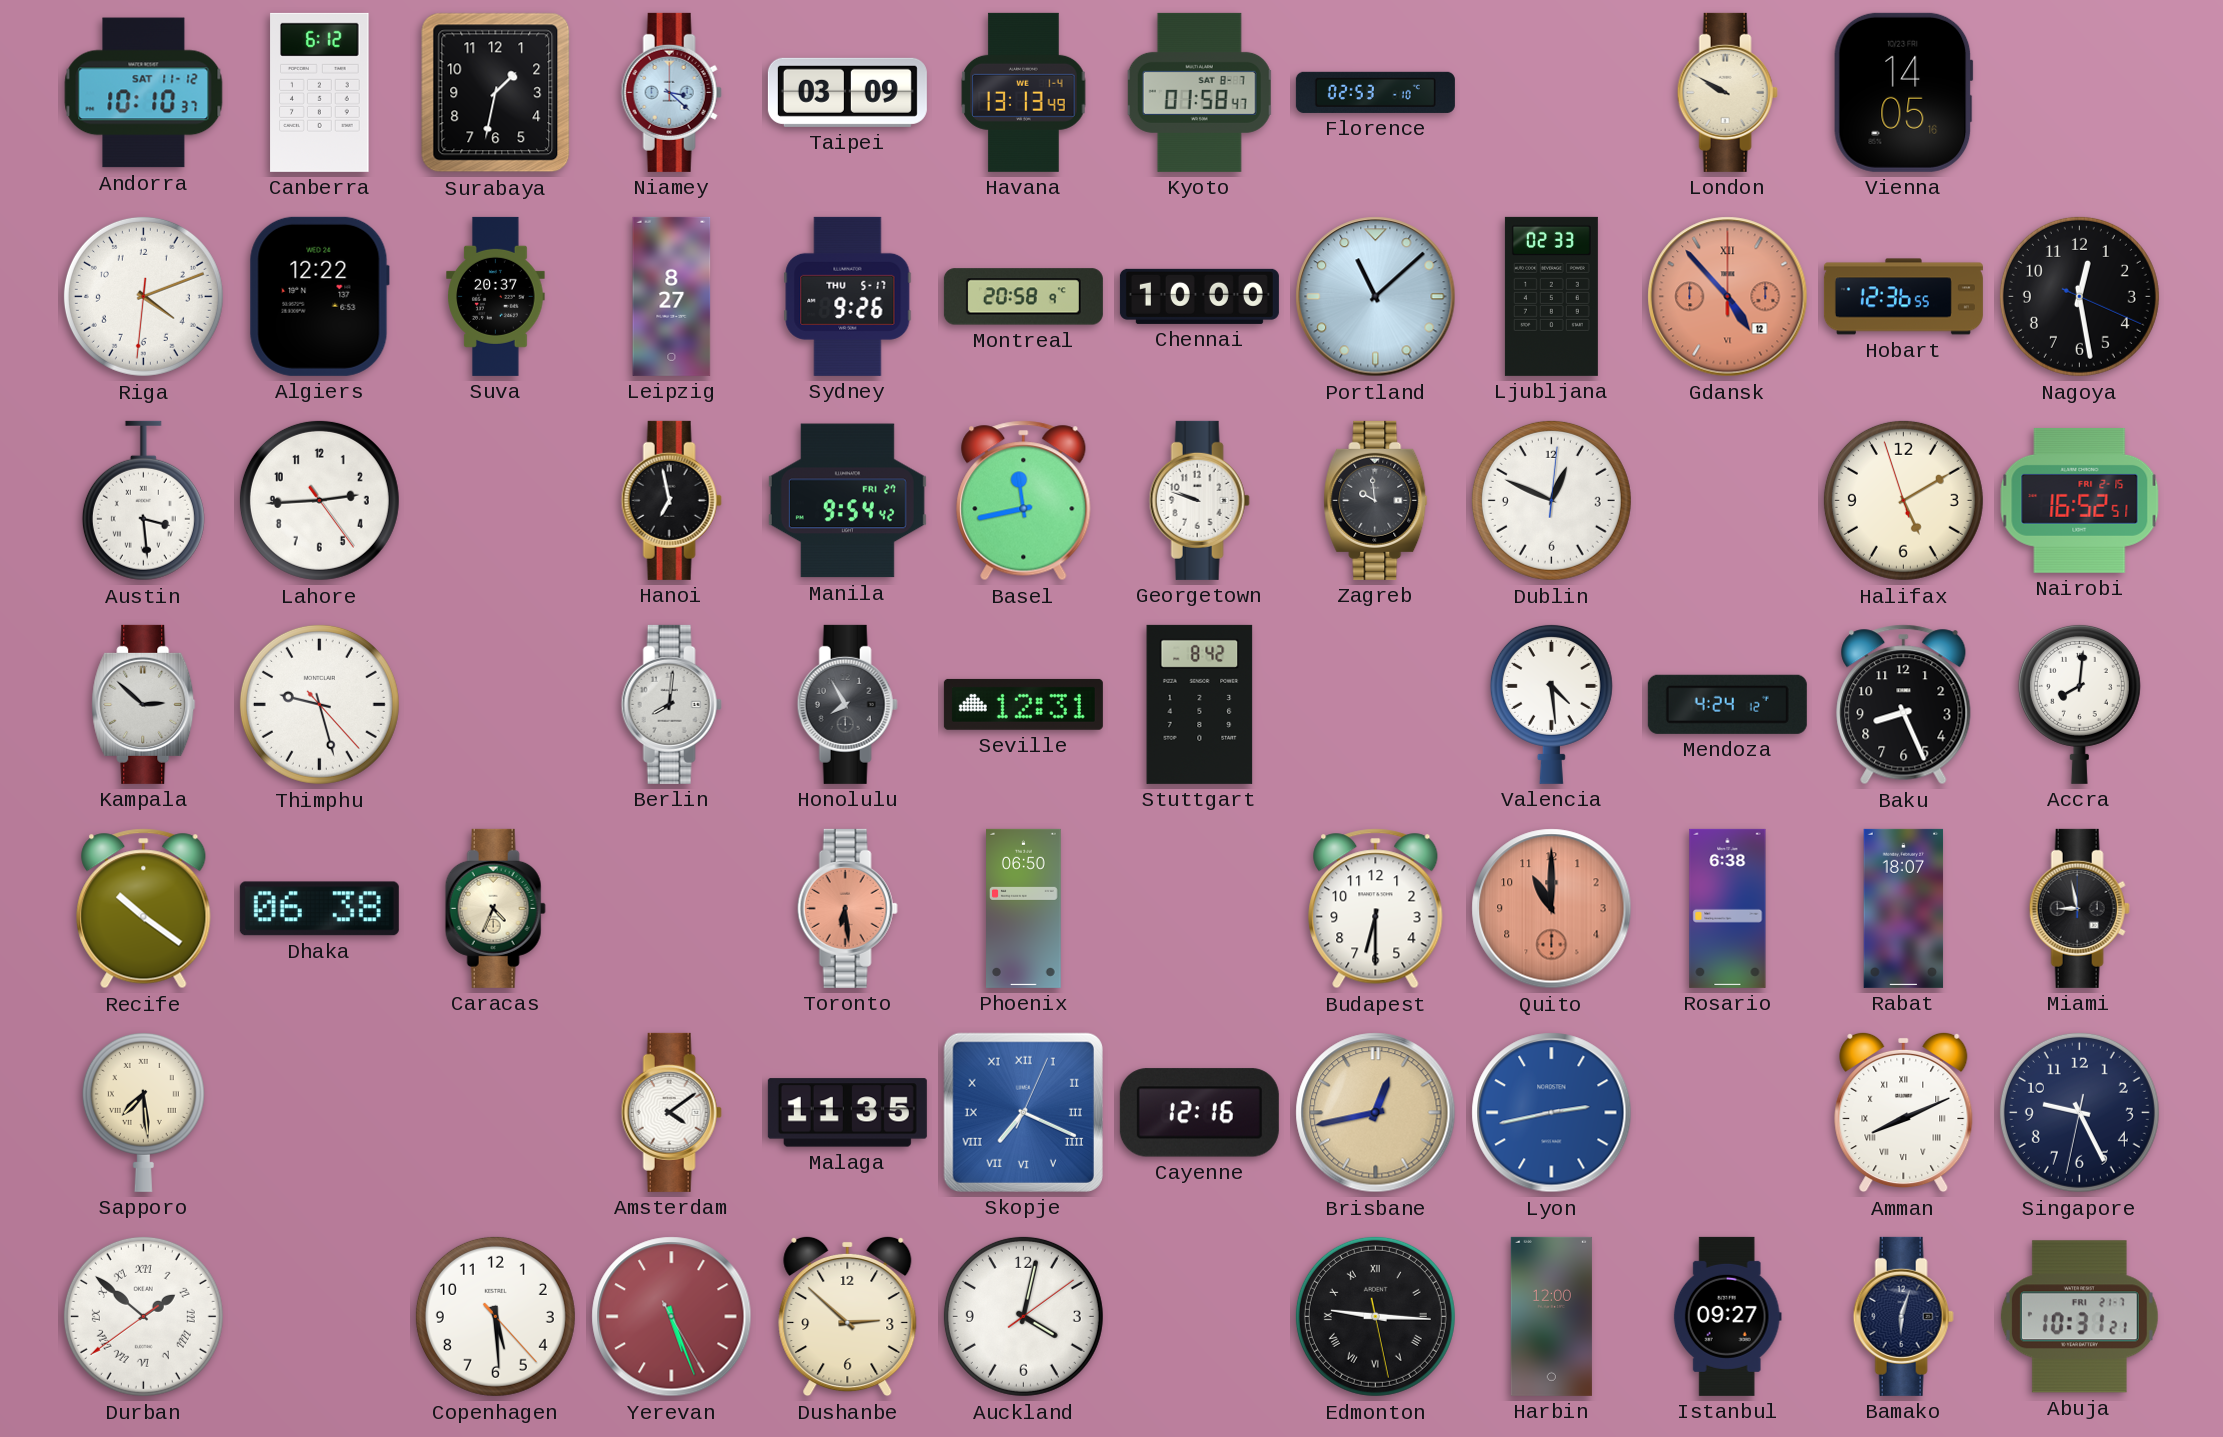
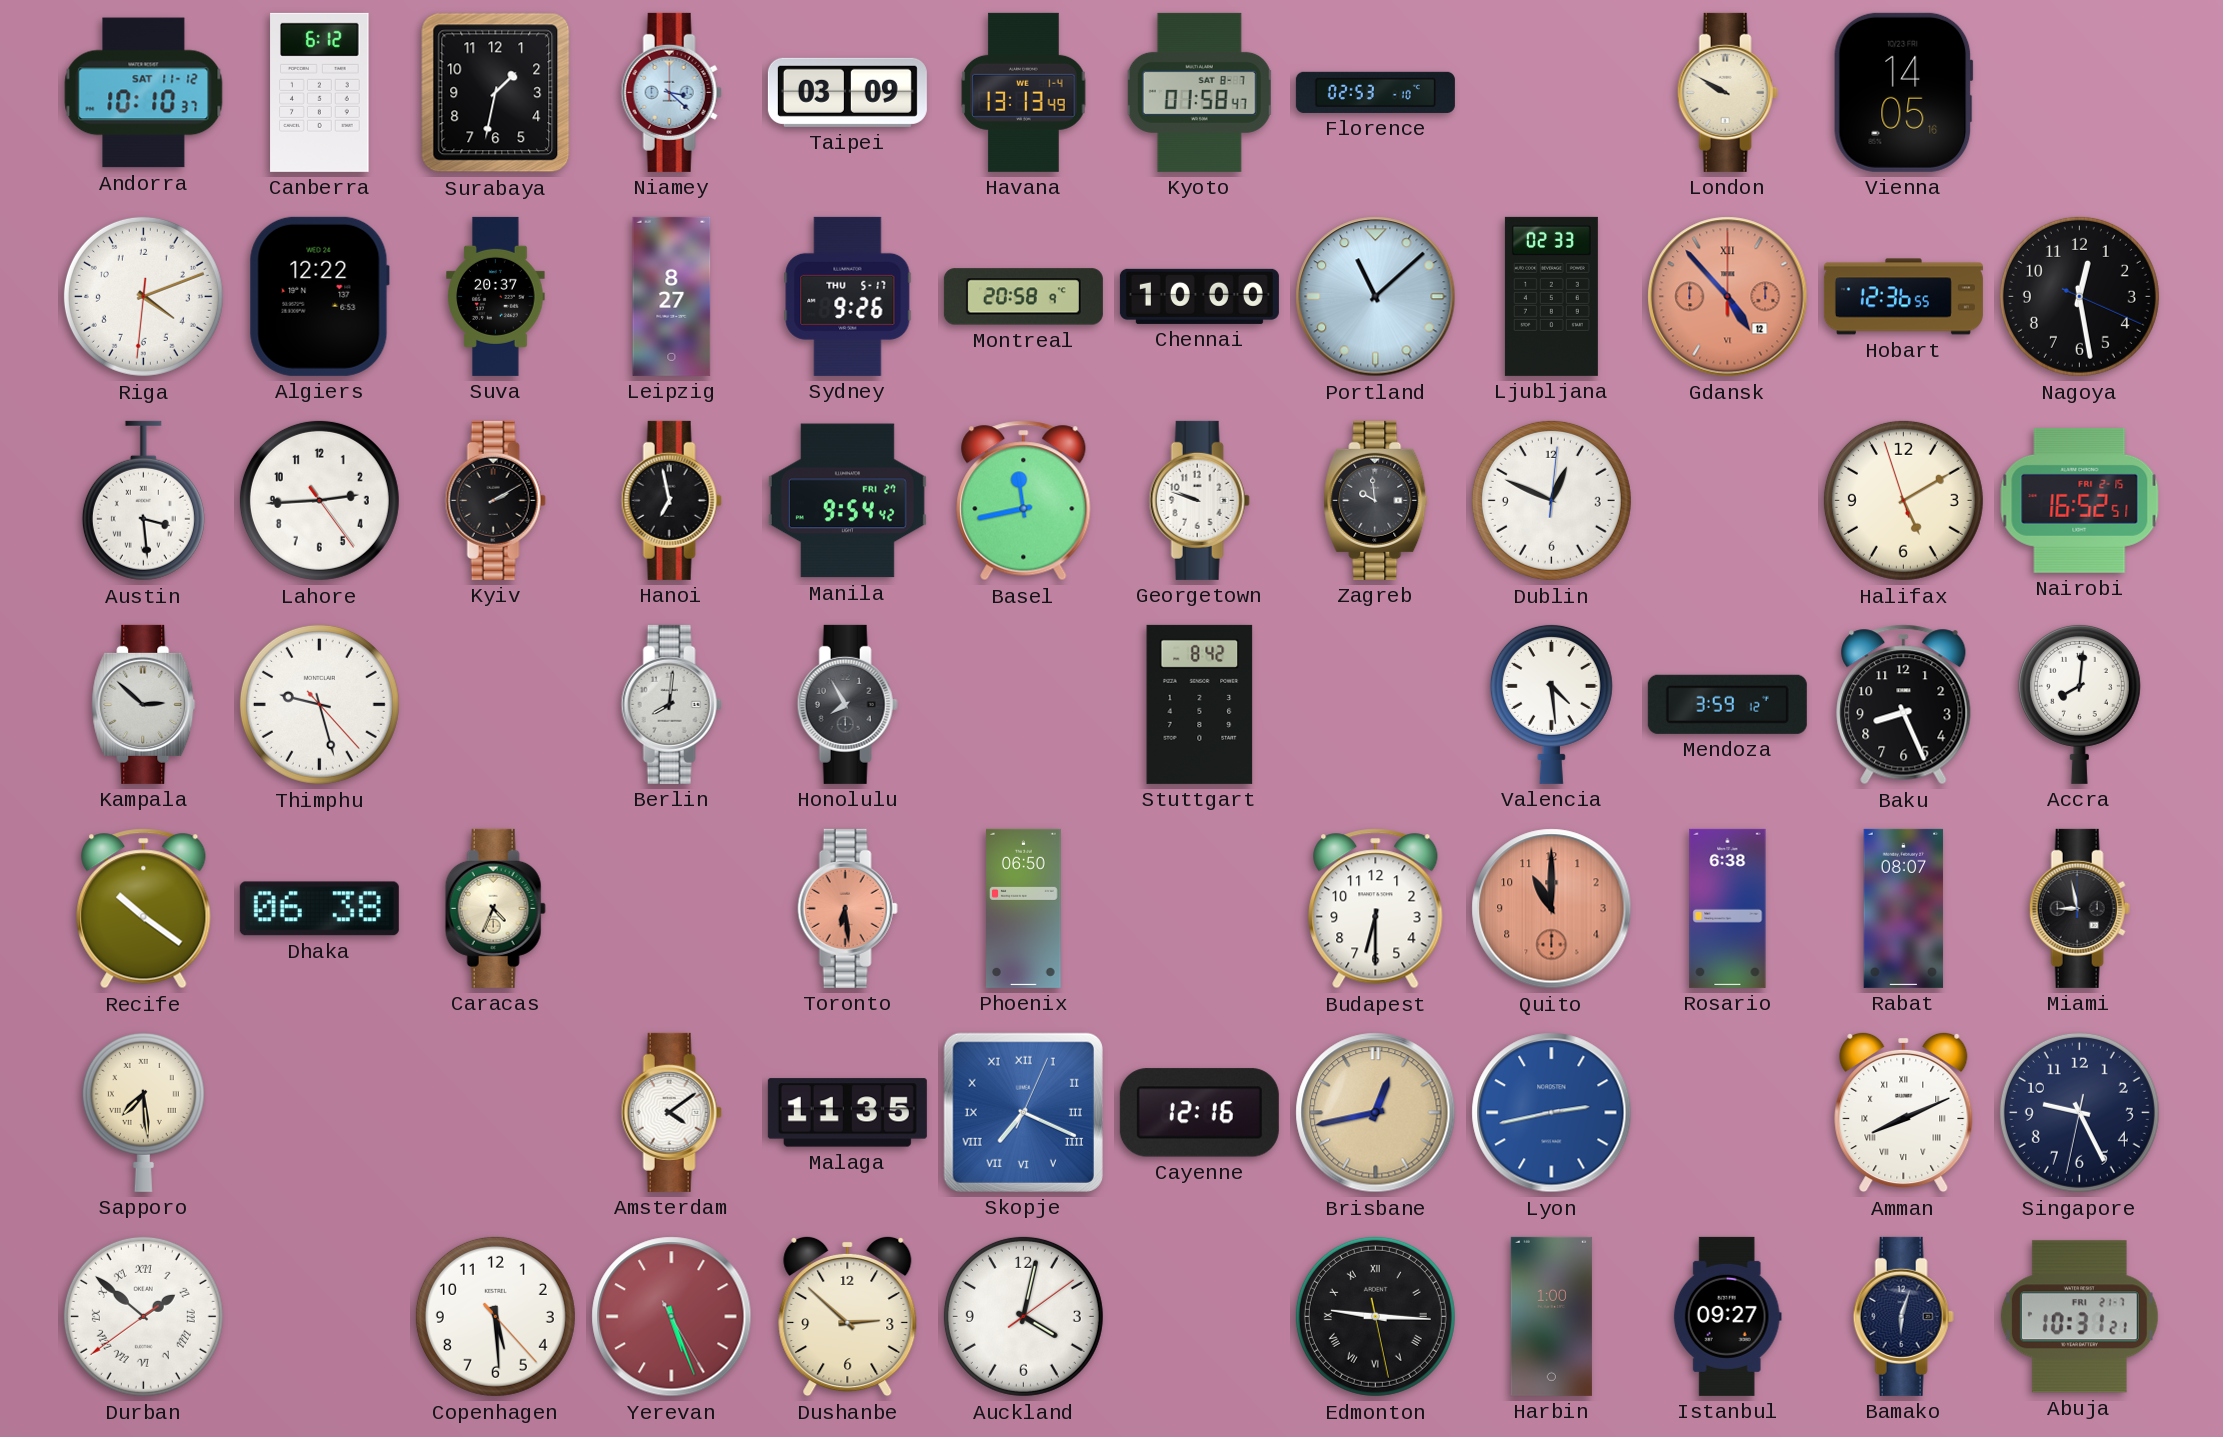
Kyiv: none -> 2:10
Seville: 12:31 -> none
Mendoza: 4:24 -> 3:59
Rabat: 18:07 -> 08:07
Harbin: 12:00 -> 1:00
